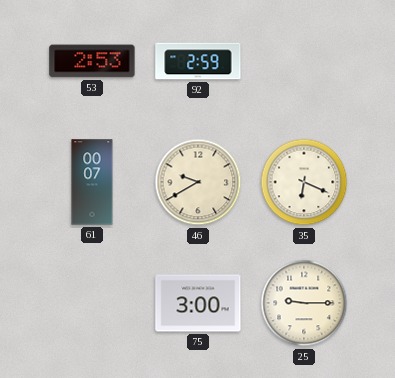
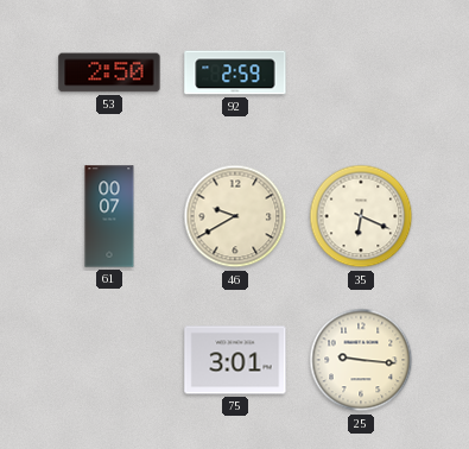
53: 2:53 -> 2:50
75: 3:00 -> 3:01
25: 9:15 -> 9:16
